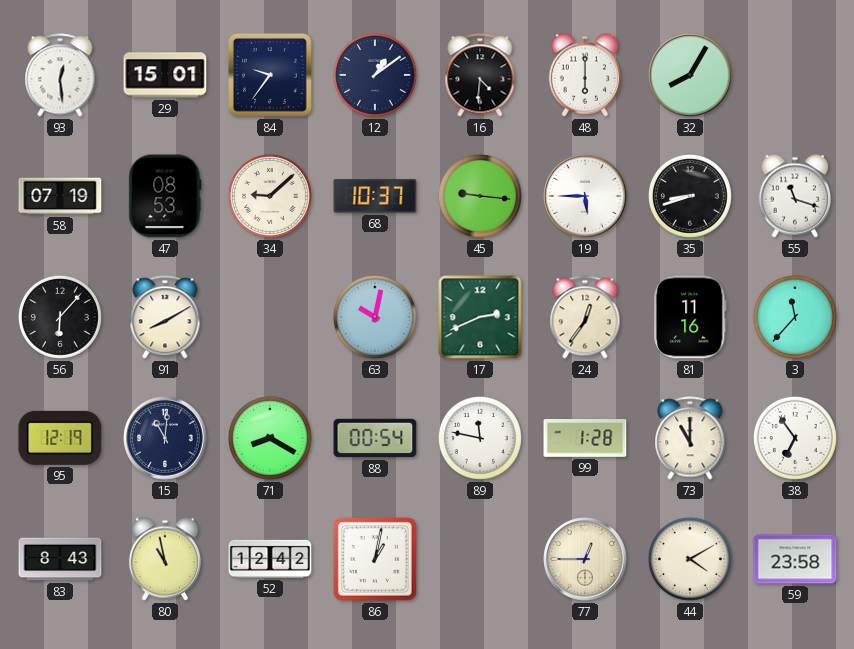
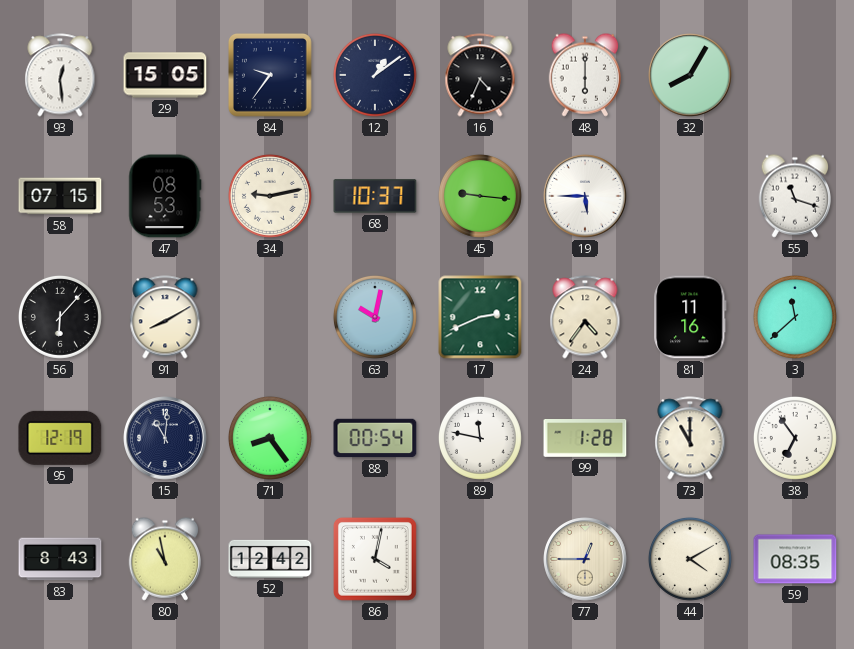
29: 15:01 -> 15:05
16: 4:31 -> 4:34
58: 07:19 -> 07:15
34: 9:08 -> 9:13
35: 8:42 -> none
24: 12:36 -> 4:36
3: 11:37 -> 11:38
71: 8:20 -> 8:24
86: 1:02 -> 4:02
59: 23:58 -> 08:35
